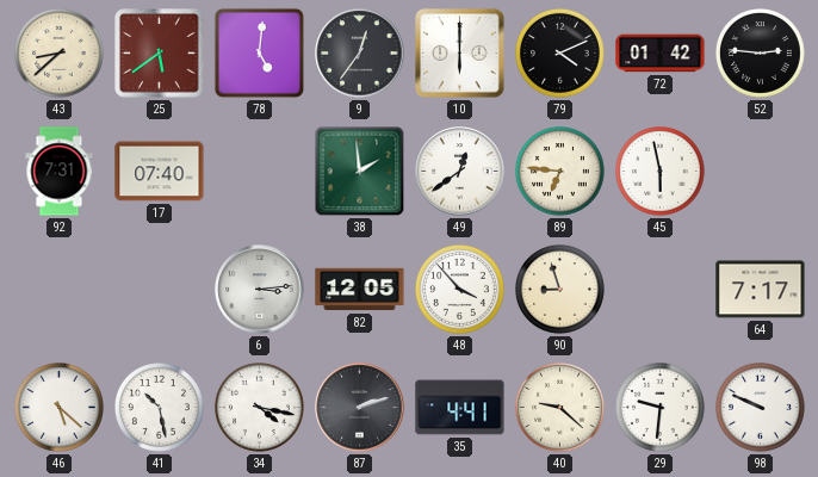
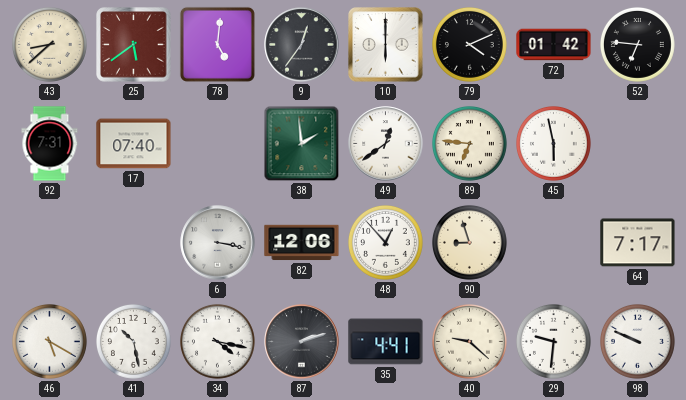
52: 2:46 -> 6:46
6: 3:14 -> 3:17
82: 12:05 -> 12:06
48: 3:53 -> 12:53
46: 5:22 -> 5:20
